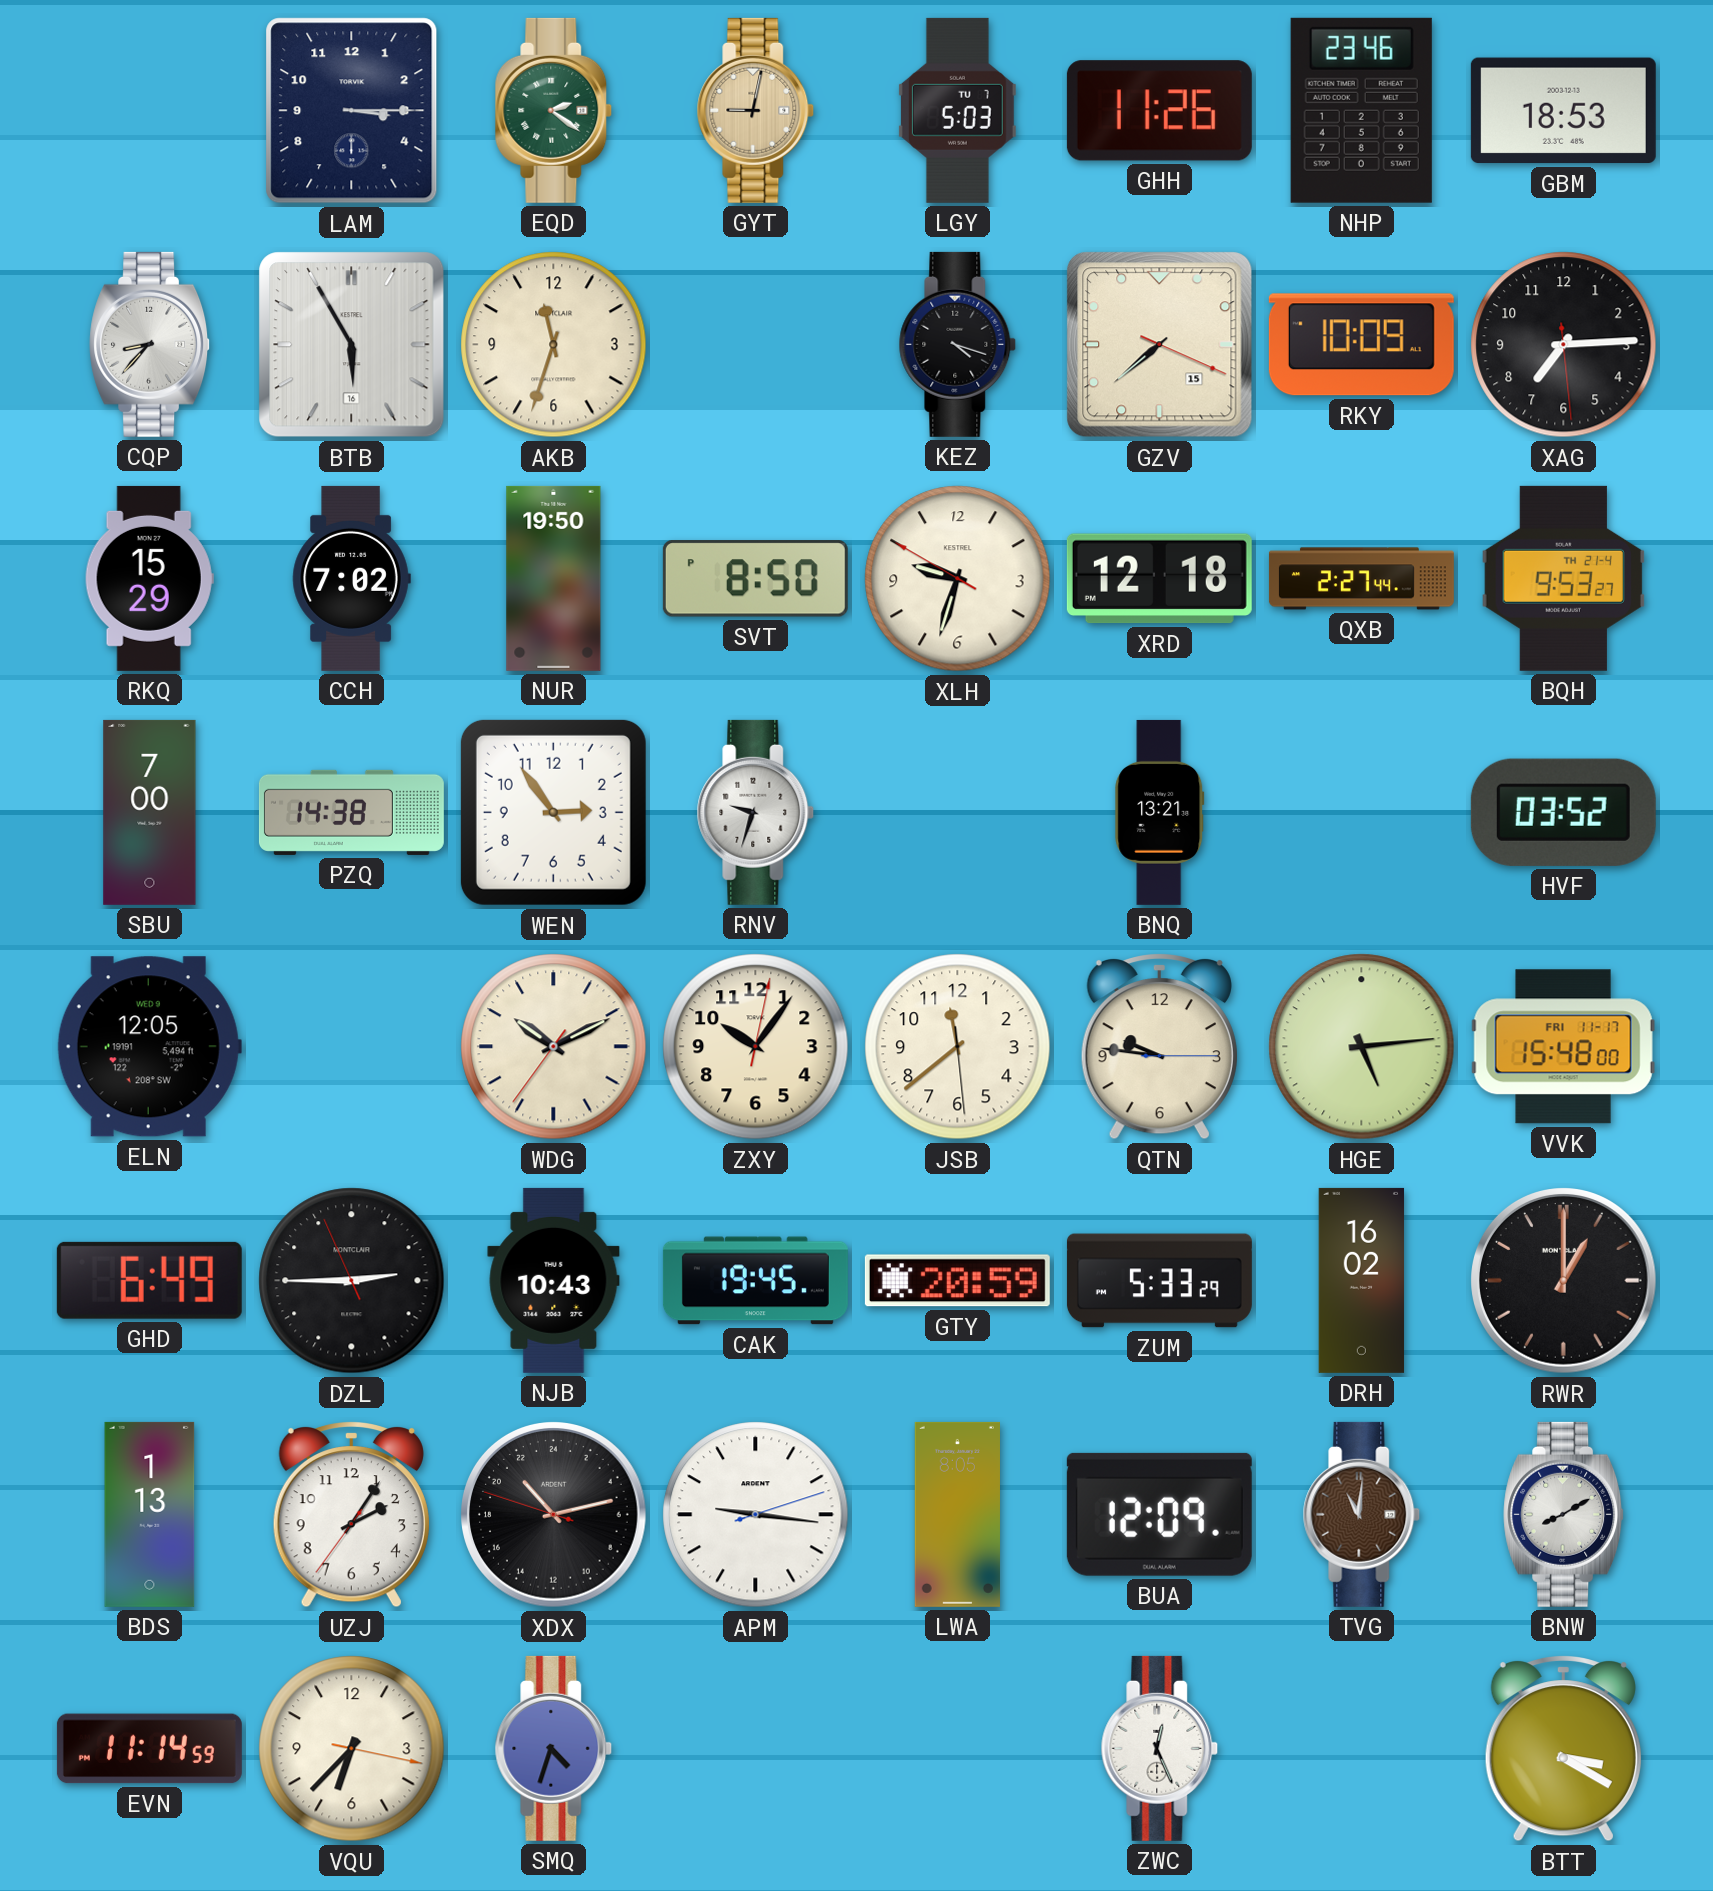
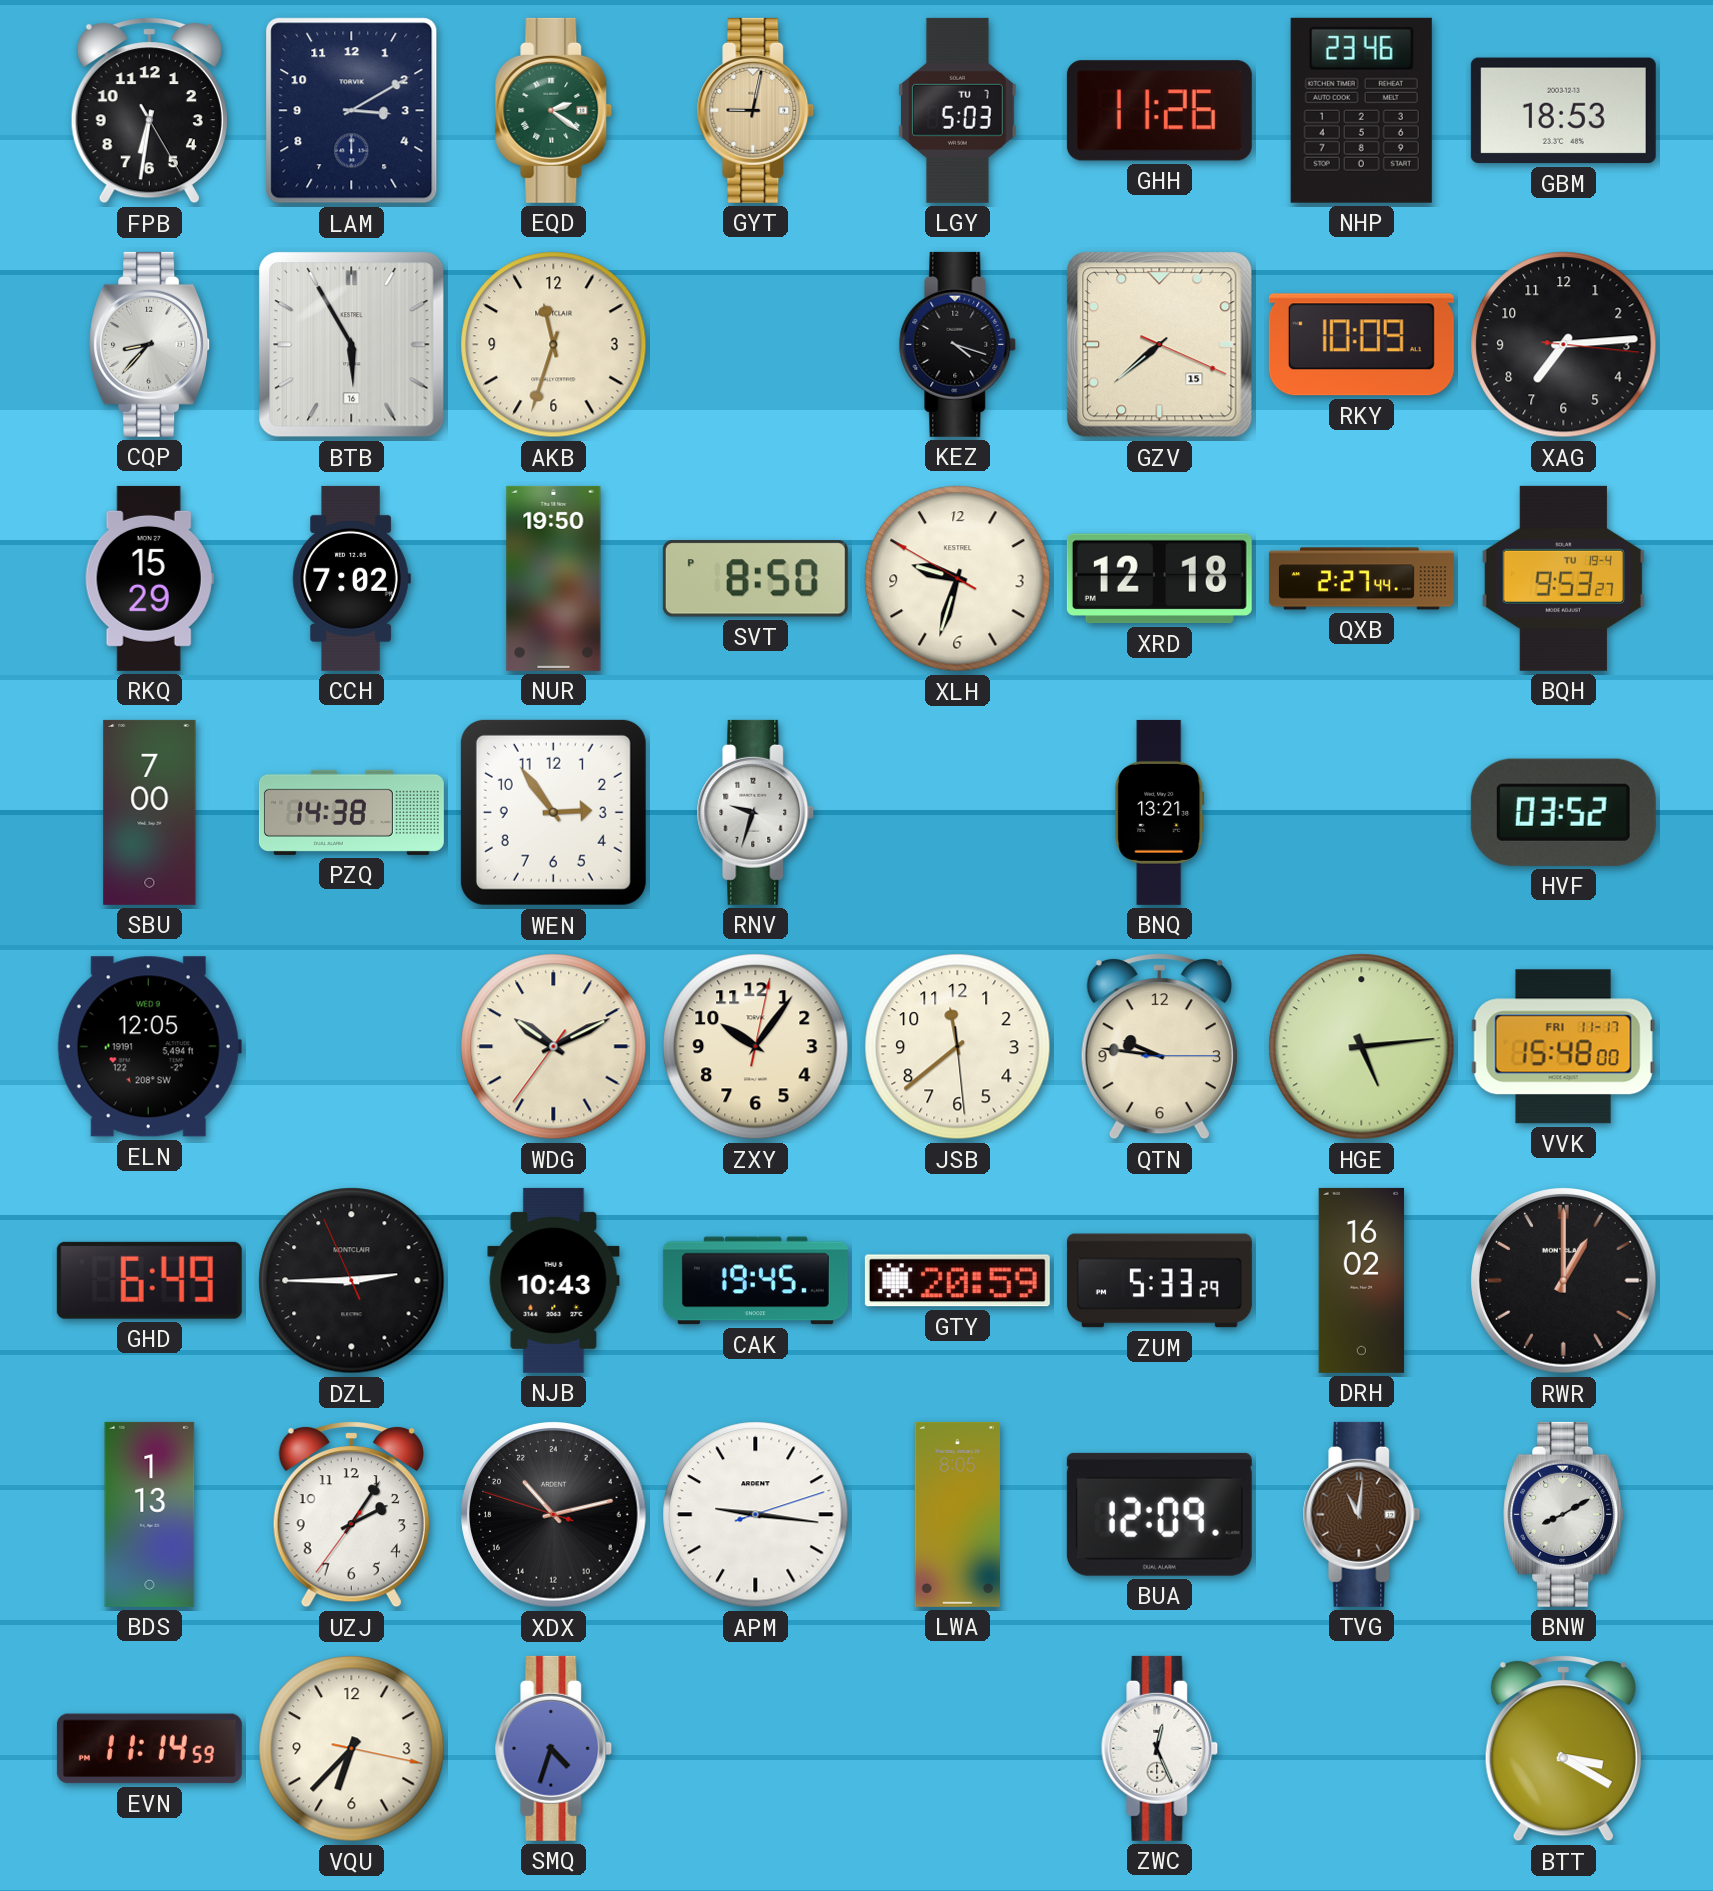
FPB: none -> 6:31
LAM: 3:15 -> 3:10
XAG: 7:14:29 -> 7:14:16
BQH date: TH 21-4 -> TU 19-4
